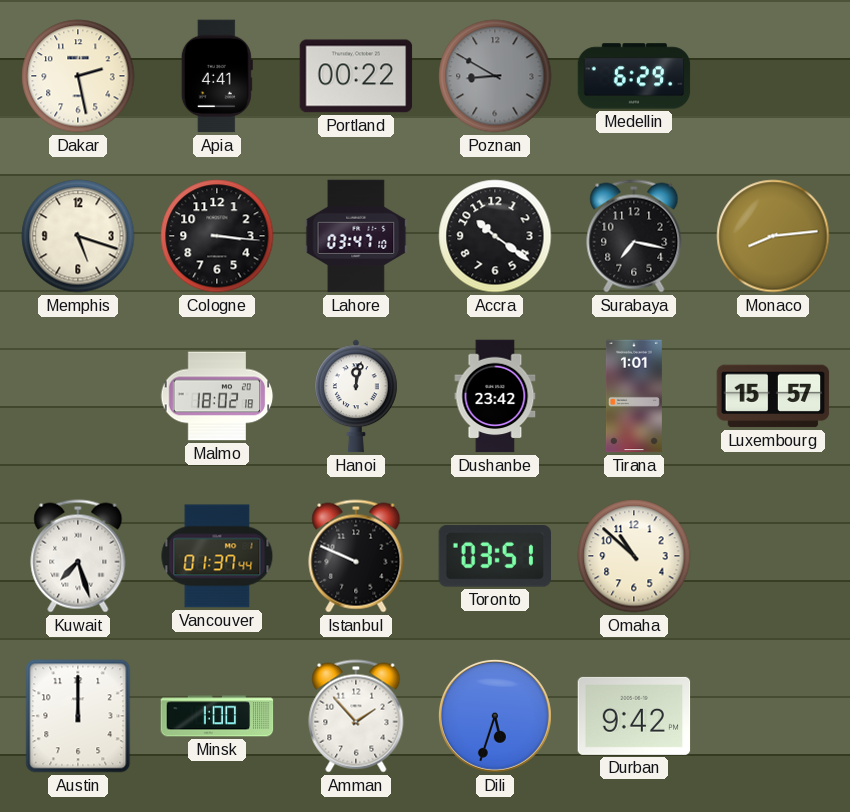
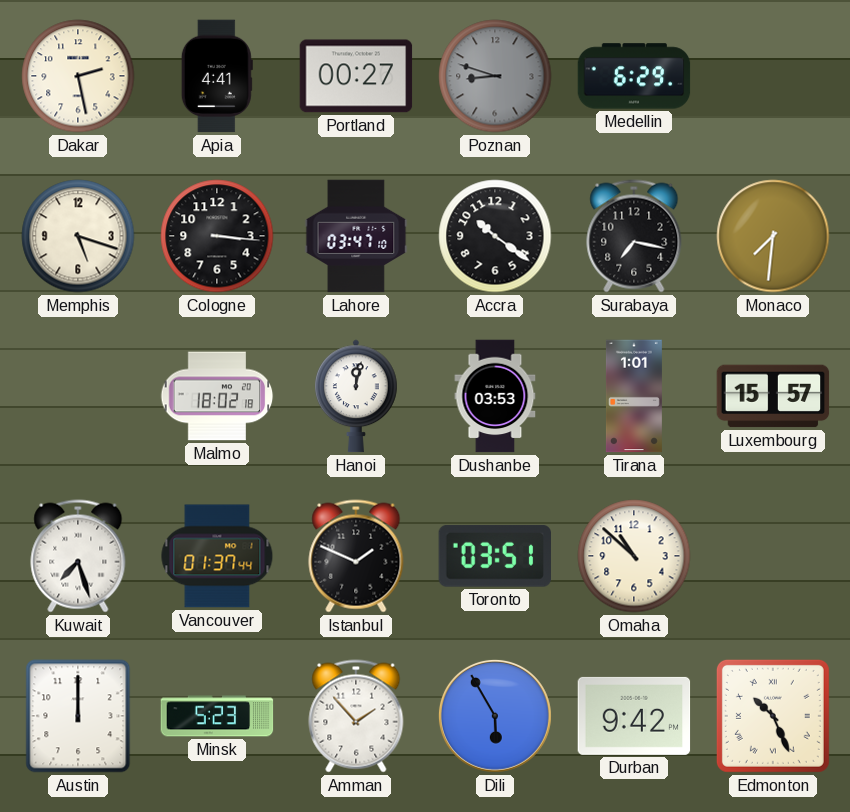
Portland: 00:22 -> 00:27
Poznan: 8:50 -> 8:48
Monaco: 8:14 -> 7:31
Dushanbe: 23:42 -> 03:53
Istanbul: 9:49 -> 1:49
Minsk: 1:00 -> 5:23
Dili: 5:33 -> 5:55
Edmonton: none -> 10:26
